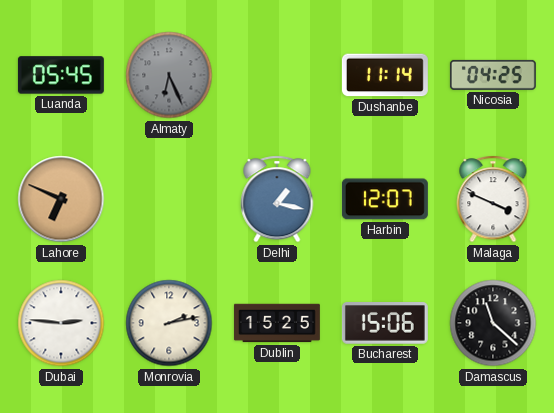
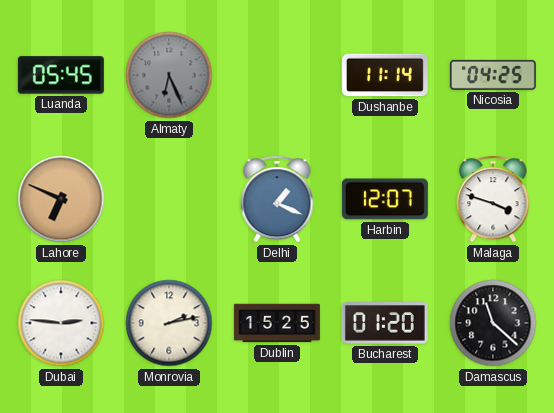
Delhi: 1:17 -> 1:19
Malaga: 3:49 -> 3:48
Bucharest: 15:06 -> 01:20
